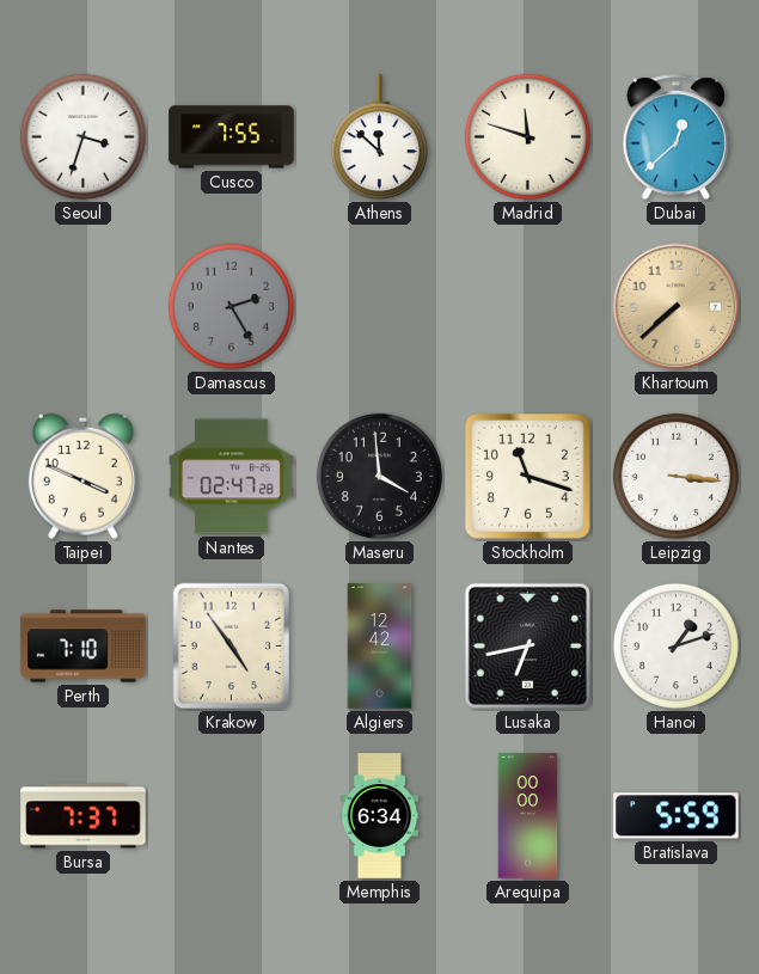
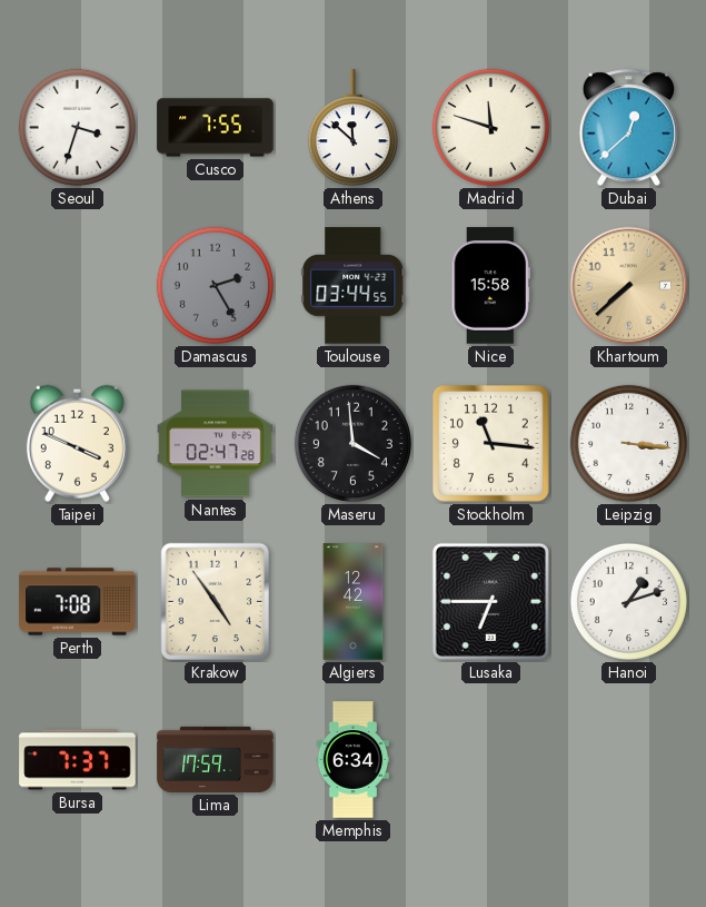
Toulouse: none -> 03:44
Nice: none -> 15:58
Stockholm: 11:18 -> 11:16
Perth: 7:10 -> 7:08
Lusaka: 6:43 -> 6:45
Lima: none -> 17:59
Arequipa: 00:00 -> none
Bratislava: 5:59 -> none
